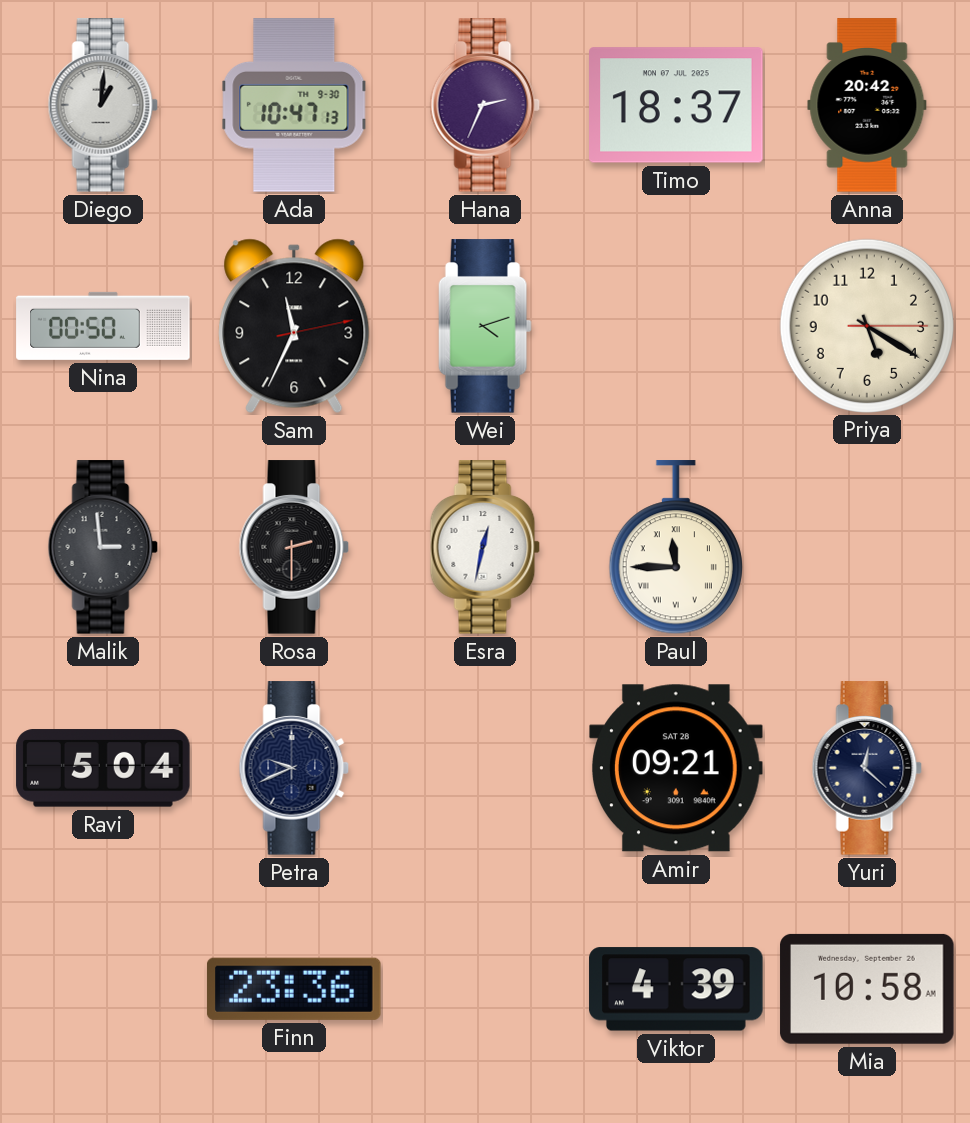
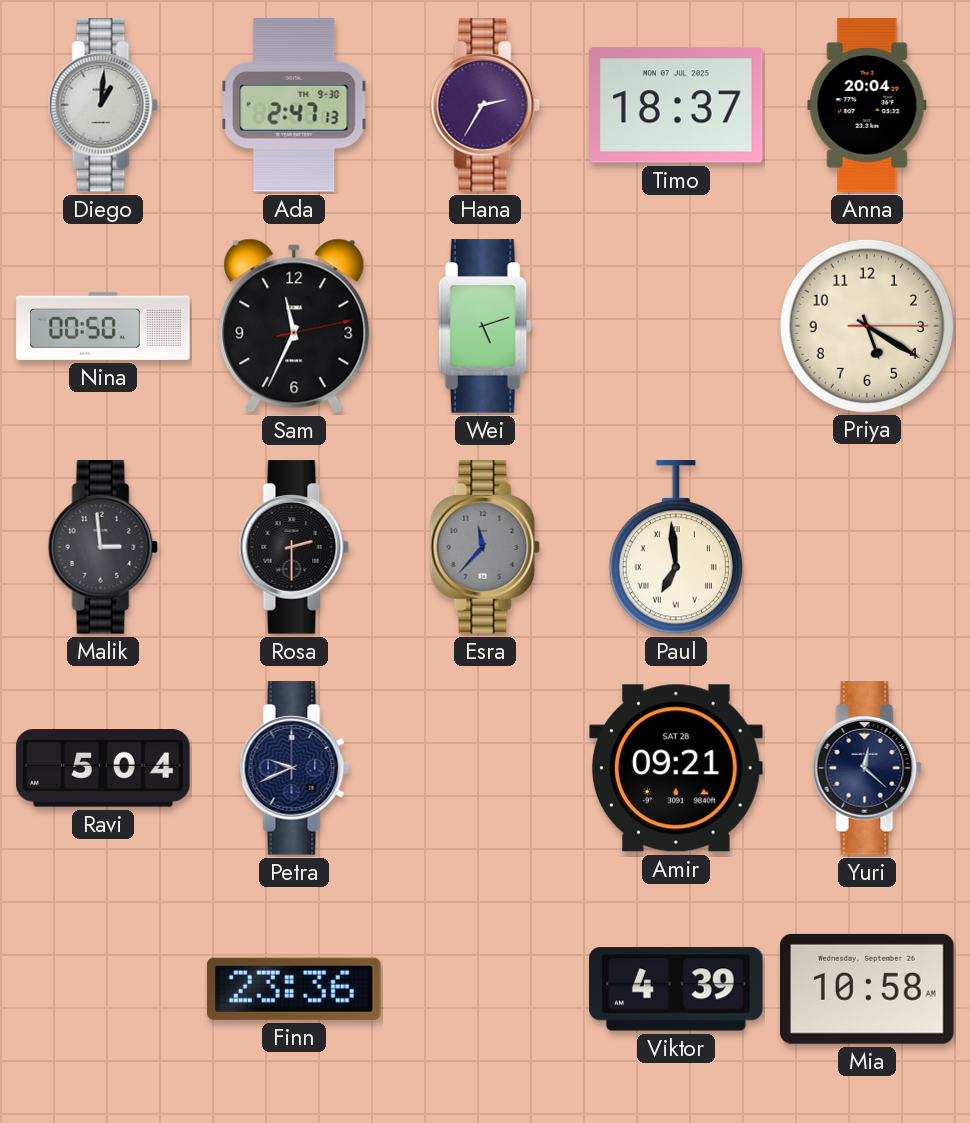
Ada: 10:47 -> 2:47
Hana: 2:34 -> 2:35
Anna: 20:42 -> 20:04
Wei: 4:12 -> 5:12
Esra: 12:32 -> 11:37
Esra dial: white -> grey
Paul: 11:45 -> 6:59
